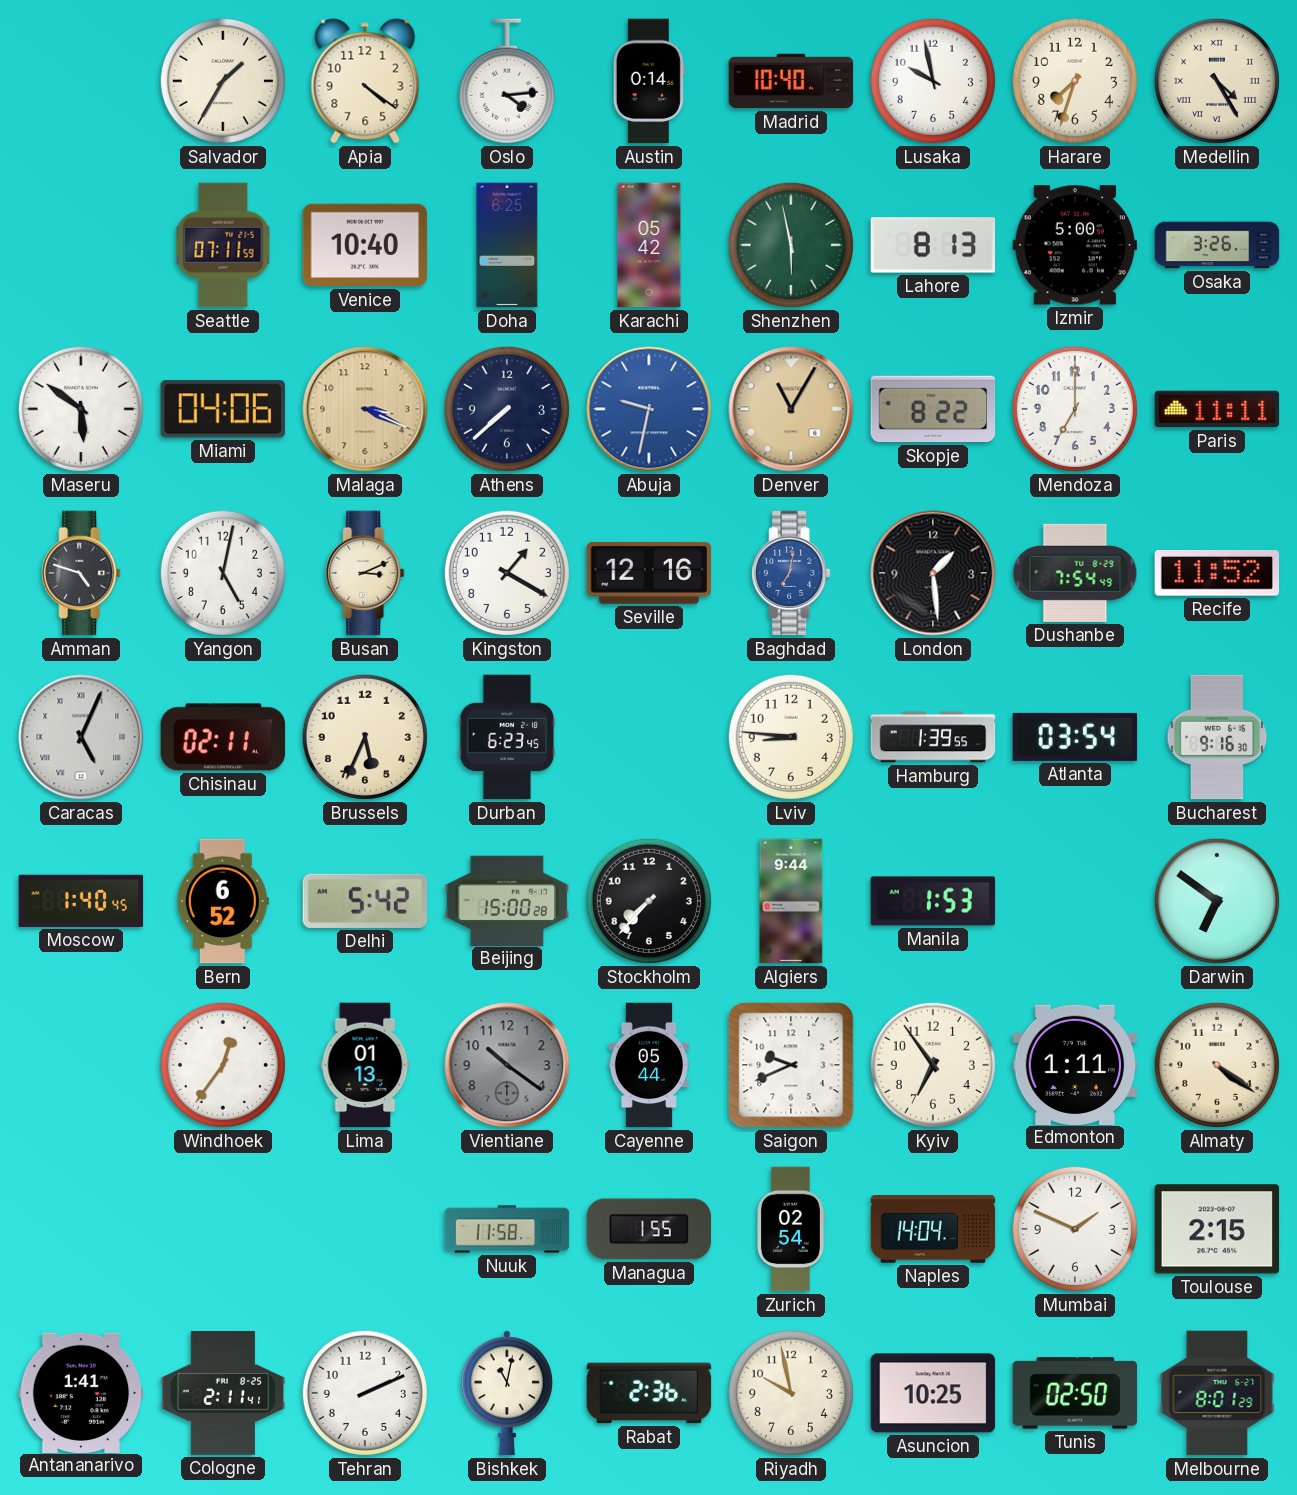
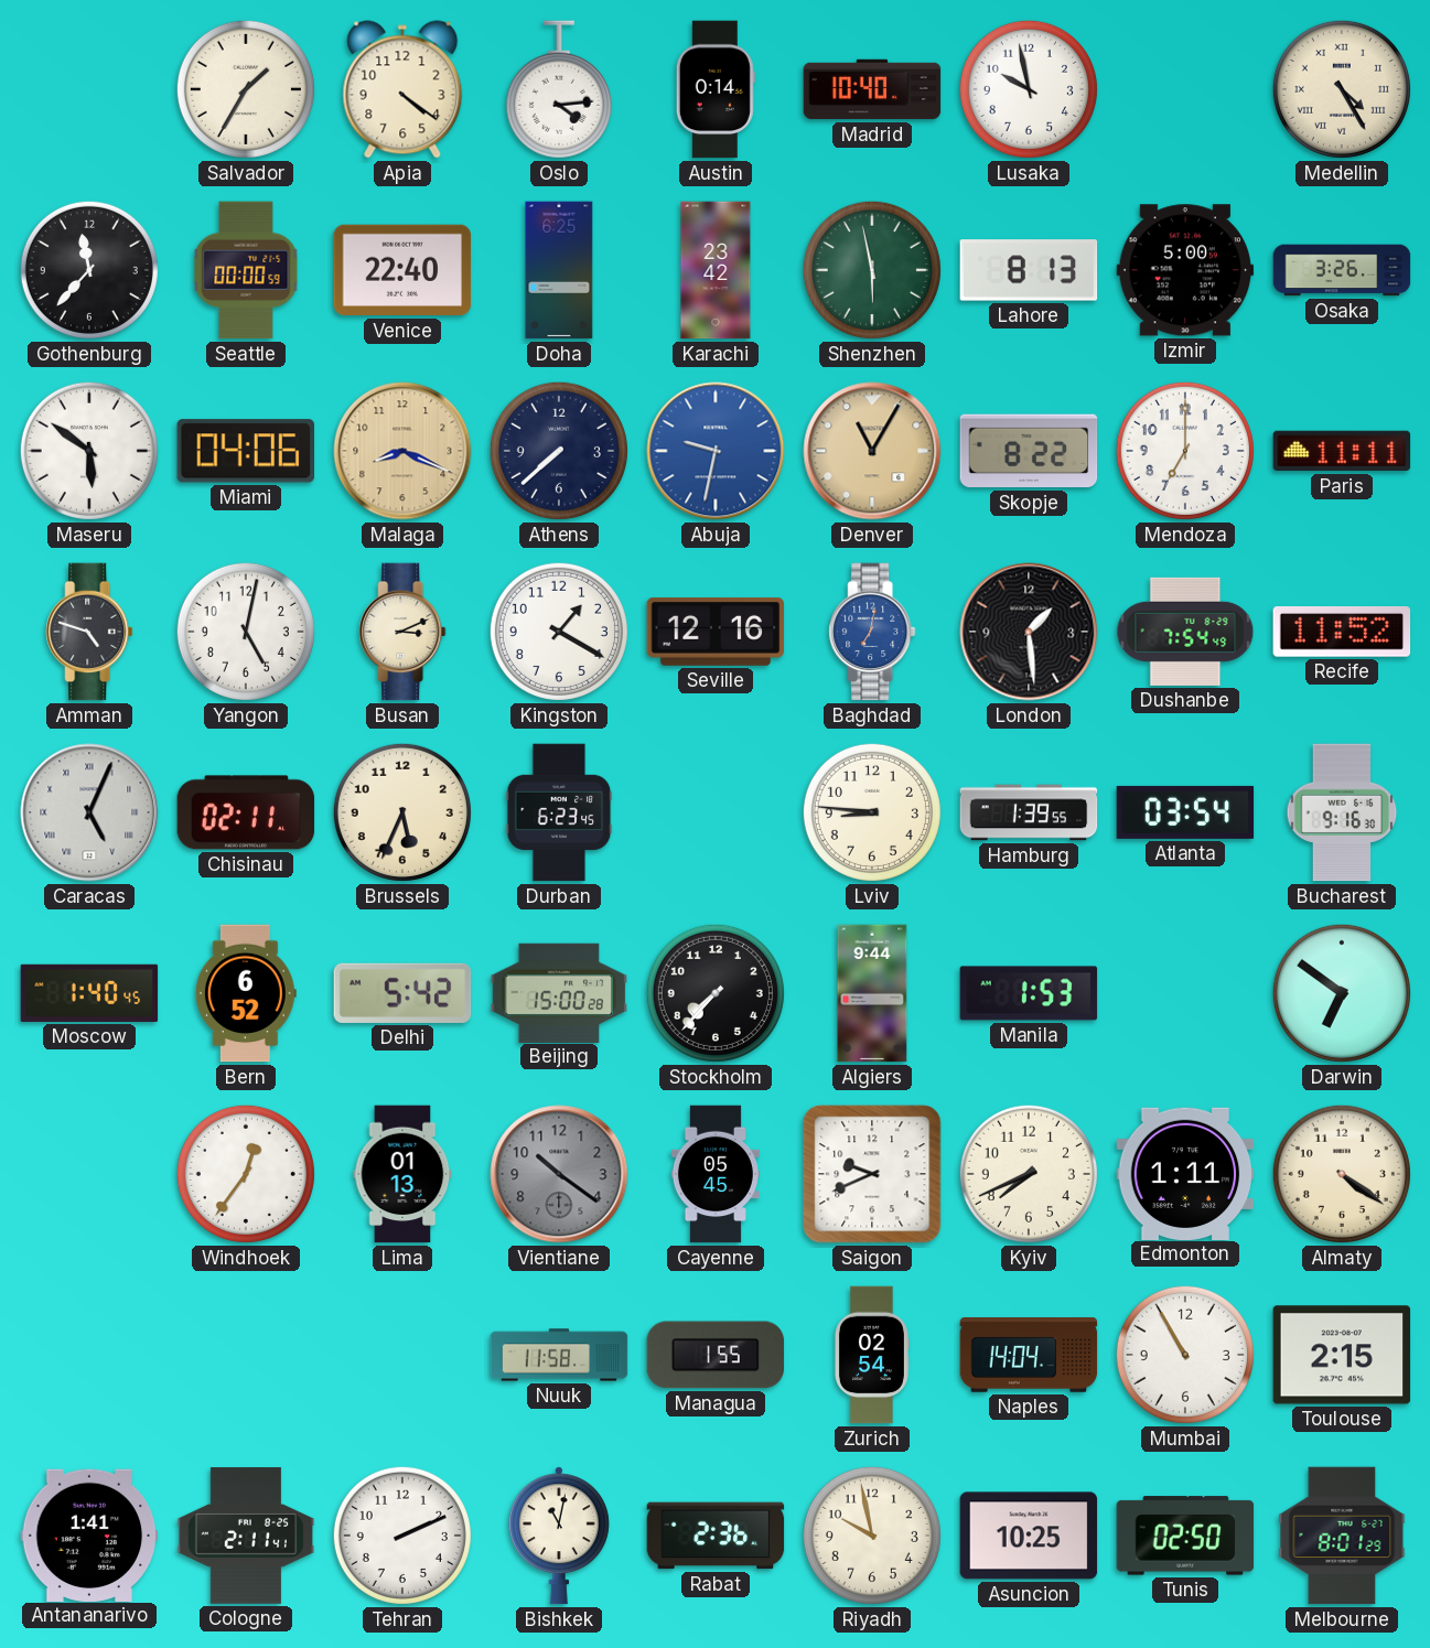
Harare: 7:33 -> none
Gothenburg: none -> 11:37
Seattle: 07:11 -> 00:00
Venice: 10:40 -> 22:40
Karachi: 05:42 -> 23:42
Malaga: 3:19 -> 8:19
Cayenne: 05:44 -> 05:45
Kyiv: 6:54 -> 7:41
Mumbai: 1:49 -> 10:55
